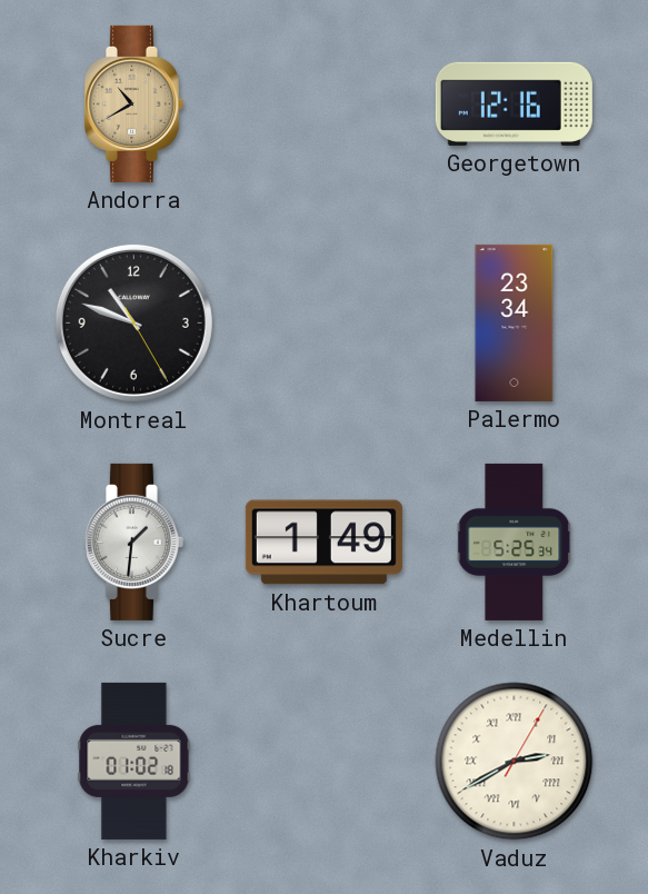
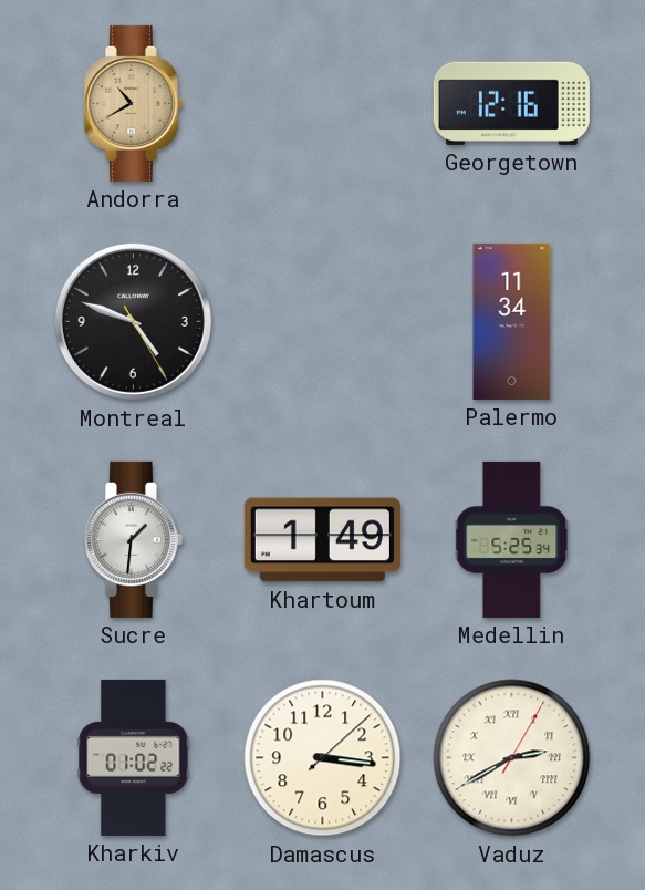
Montreal: 10:48 -> 4:48
Palermo: 23:34 -> 11:34
Kharkiv: 01:02:18 -> 01:02:22
Damascus: none -> 3:16
